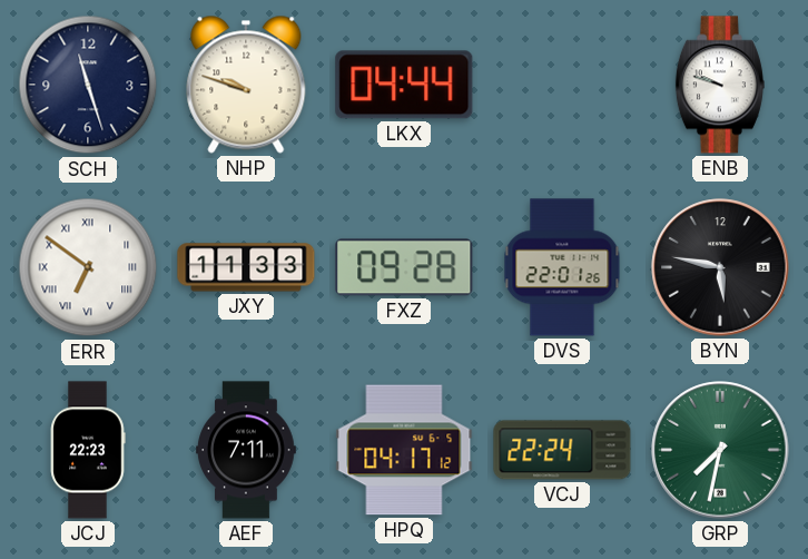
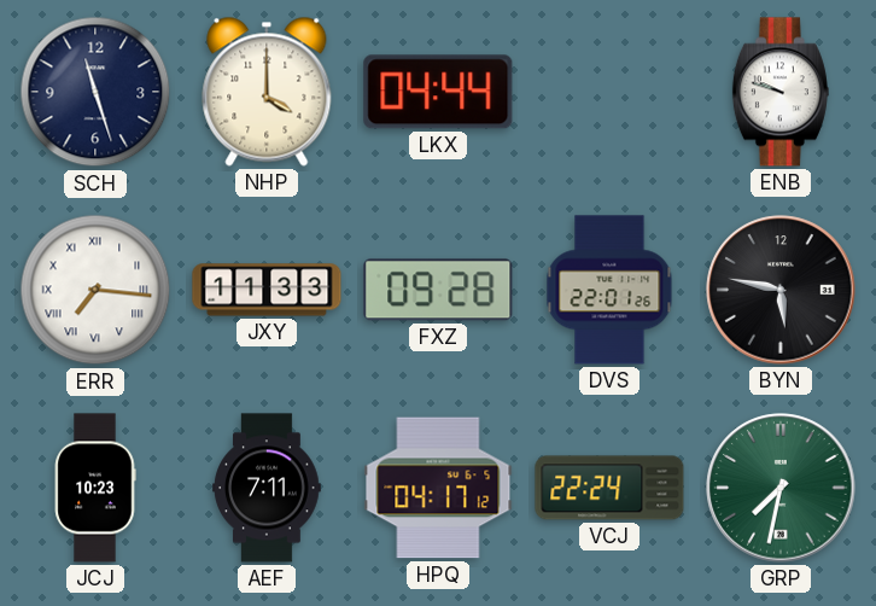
NHP: 9:48 -> 4:00
ERR: 6:51 -> 7:16
JCJ: 22:23 -> 10:23
